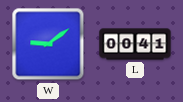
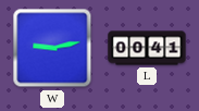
W: 9:09 -> 9:13
